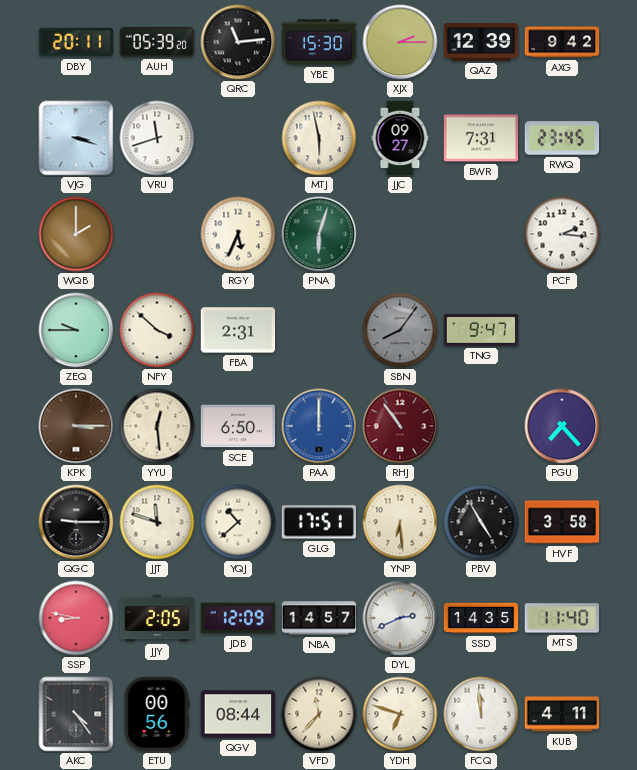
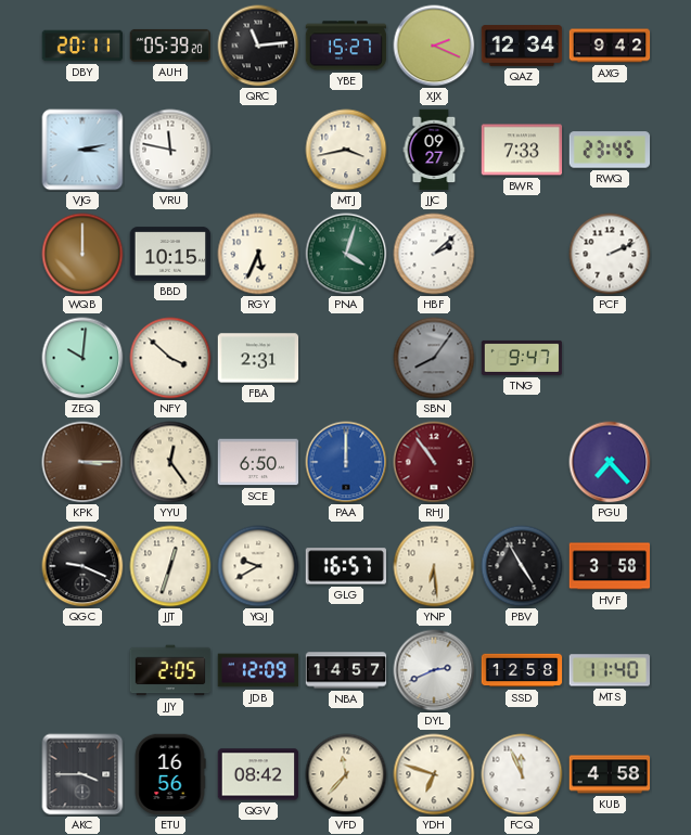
YBE: 15:30 -> 15:27
XJX: 2:15 -> 2:19
QAZ: 12:39 -> 12:34
VJG: 3:18 -> 3:13
VRU: 11:42 -> 11:47
MTJ: 5:58 -> 3:43
BWR: 7:31 -> 7:33
WQB: 2:00 -> 12:00
BBD: none -> 10:15
PNA: 6:03 -> 4:03
HBF: none -> 2:08
PCF: 2:16 -> 2:11
ZEQ: 9:45 -> 10:01
YYU: 12:29 -> 12:24
QGC: 9:15 -> 9:19
JJT: 11:48 -> 12:33
YQJ: 10:38 -> 9:40
GLG: 17:51 -> 16:57
SSP: 8:47 -> none
SSD: 14:35 -> 12:58
AKC: 4:24 -> 3:45
ETU: 00:56 -> 16:56
QGV: 08:44 -> 08:42
FCQ: 11:59 -> 11:56
KUB: 4:11 -> 4:58
